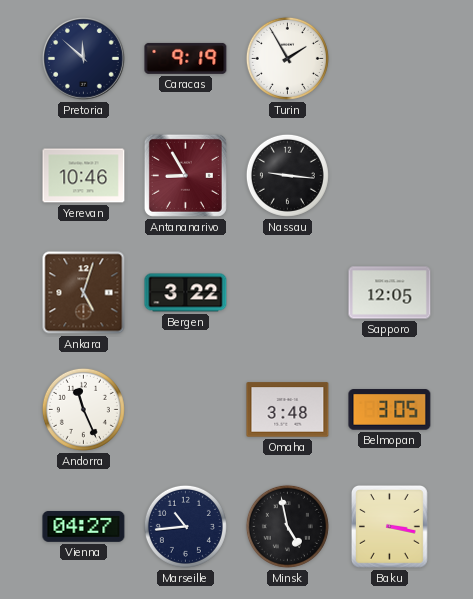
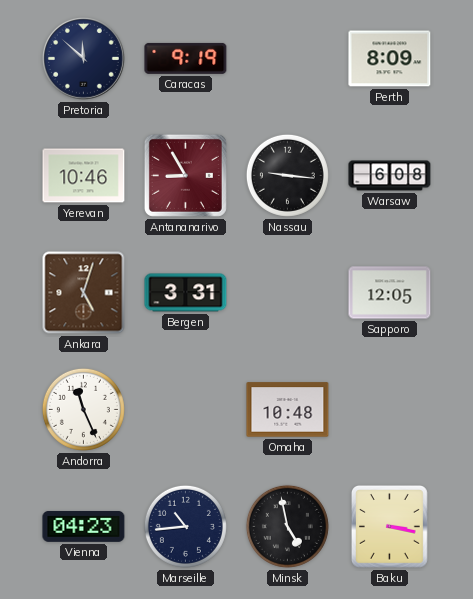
Turin: 1:55 -> none
Perth: none -> 8:09
Warsaw: none -> 6:08
Bergen: 3:22 -> 3:31
Omaha: 3:48 -> 10:48
Belmopan: 3:05 -> none
Vienna: 04:27 -> 04:23
